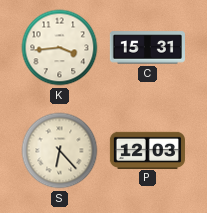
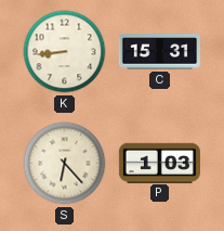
K: 3:44 -> 8:44
P: 12:03 -> 1:03
